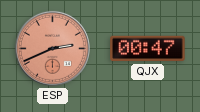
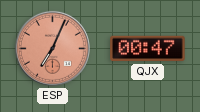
ESP: 2:41 -> 7:04
